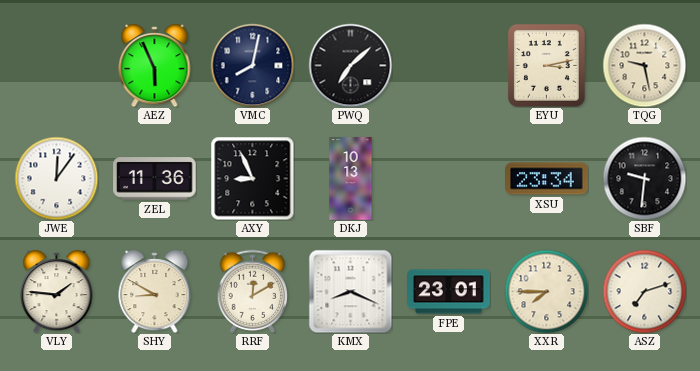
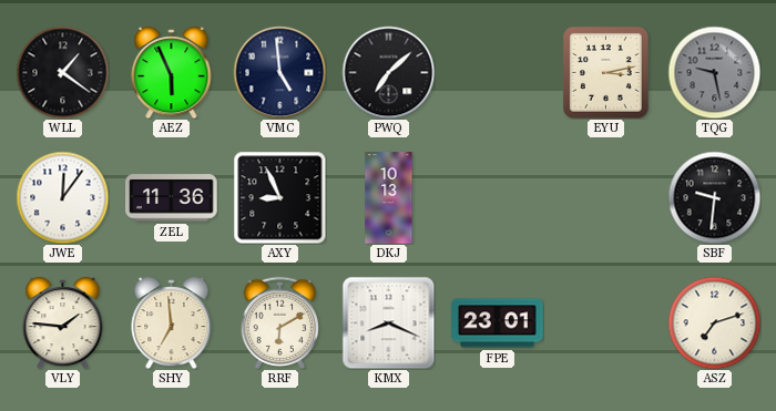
WLL: none -> 1:21
VMC: 8:02 -> 4:59
TQG dial: cream -> grey
XSU: 23:34 -> none
SHY: 8:50 -> 6:59
RRF: 12:10 -> 6:10
XXR: 7:45 -> none
